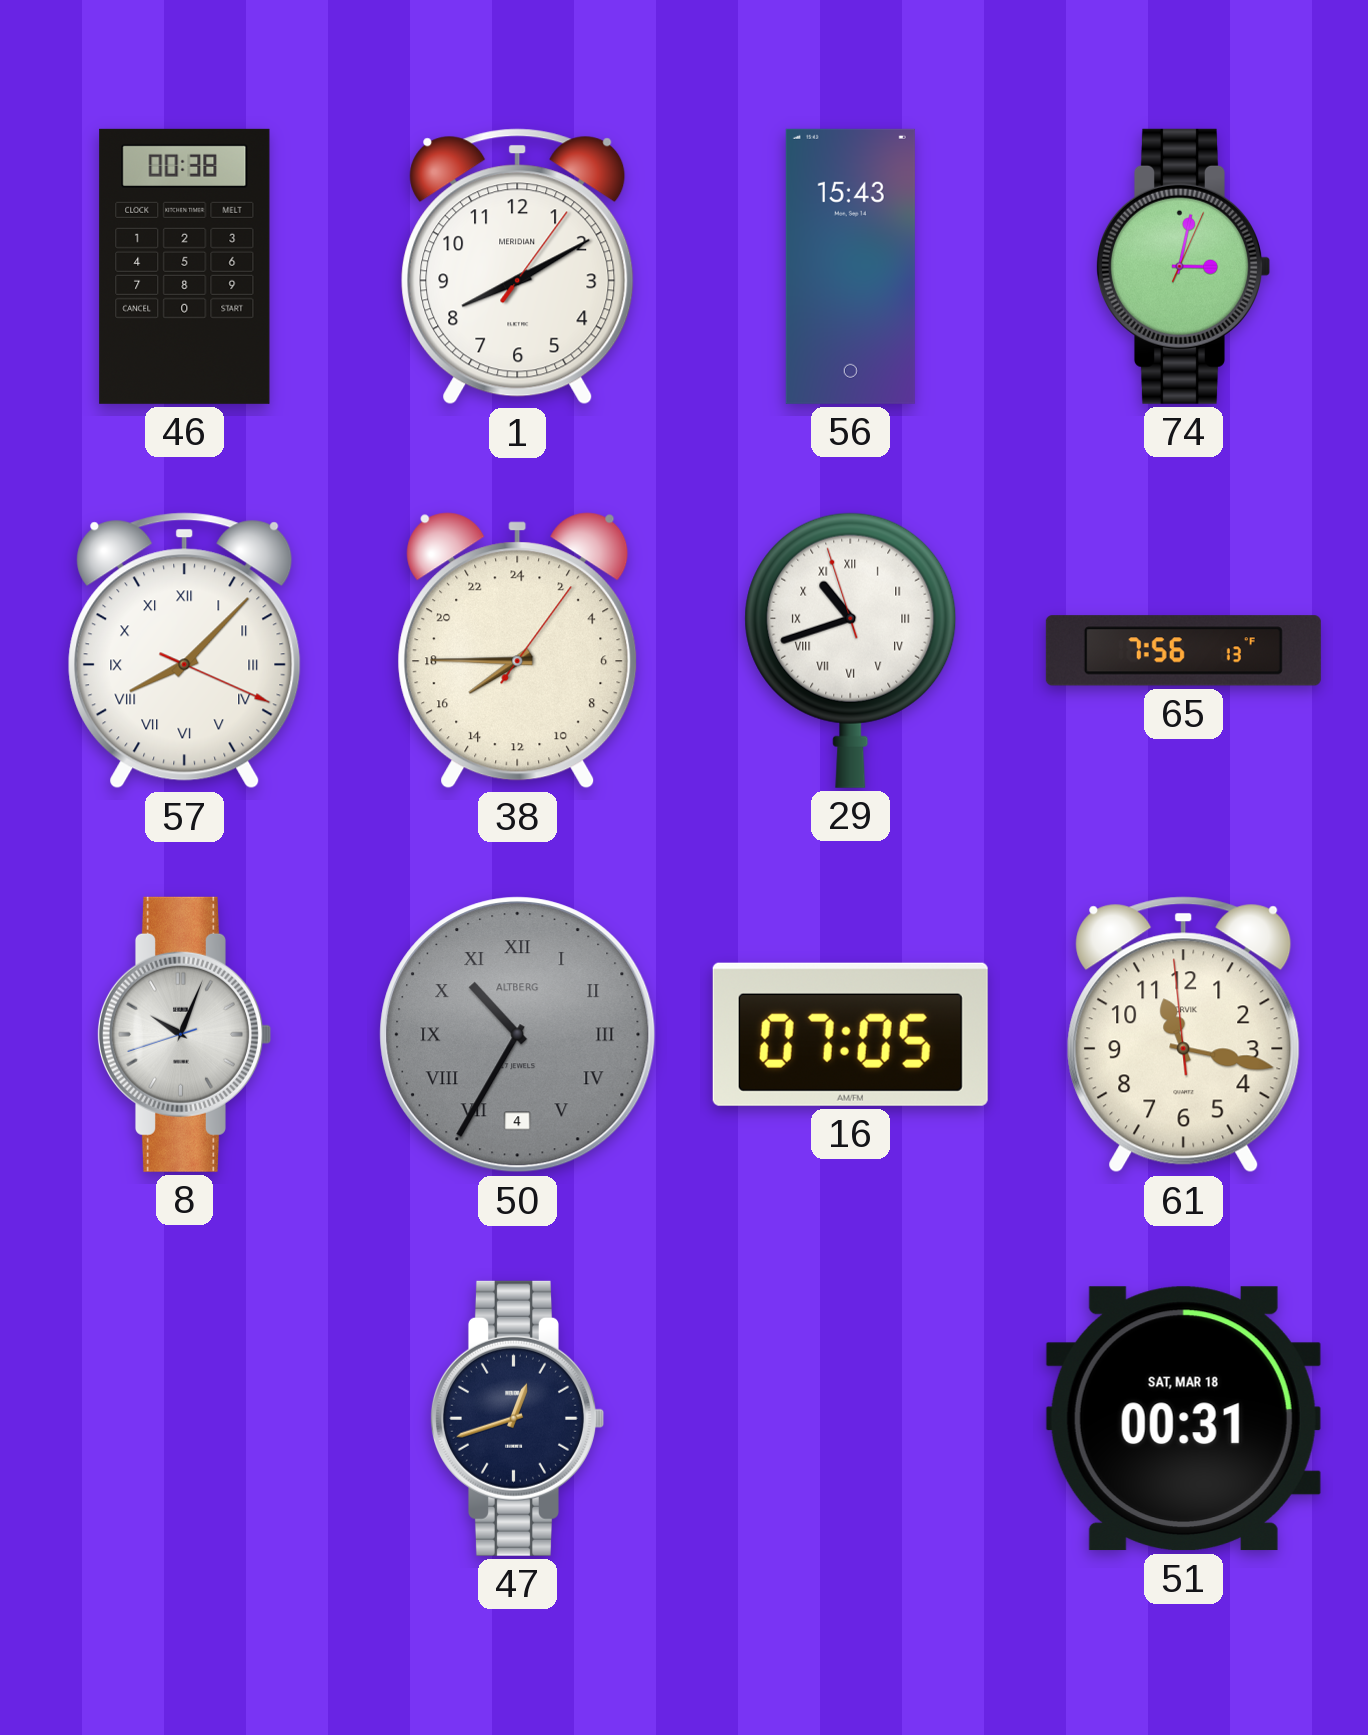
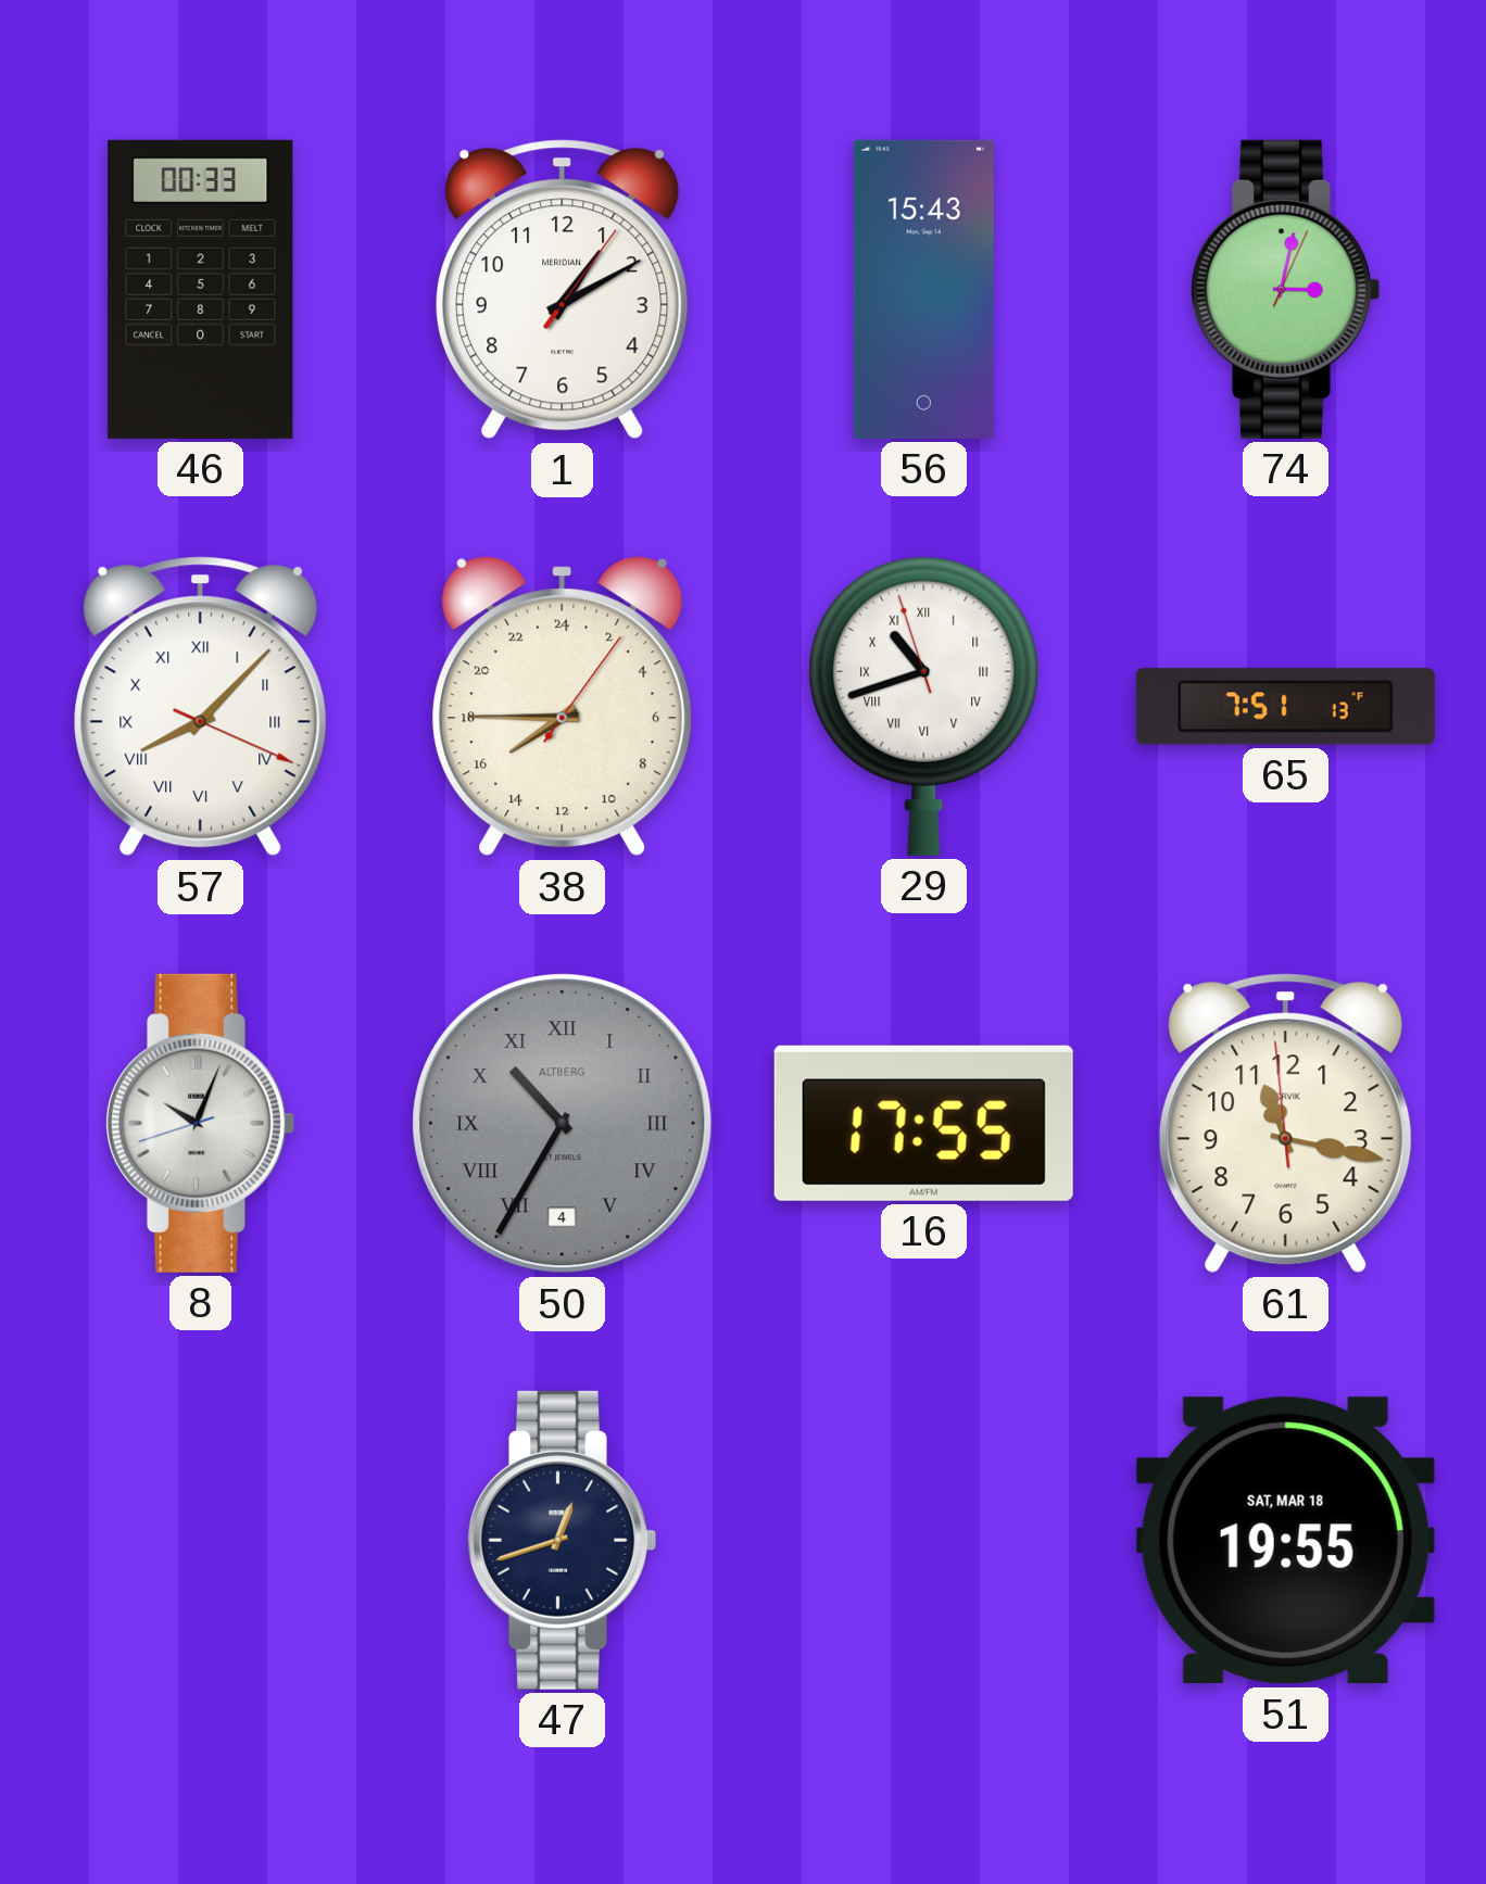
46: 00:38 -> 00:33
1: 8:10 -> 1:10
65: 7:56 -> 7:51
16: 07:05 -> 17:55
51: 00:31 -> 19:55
